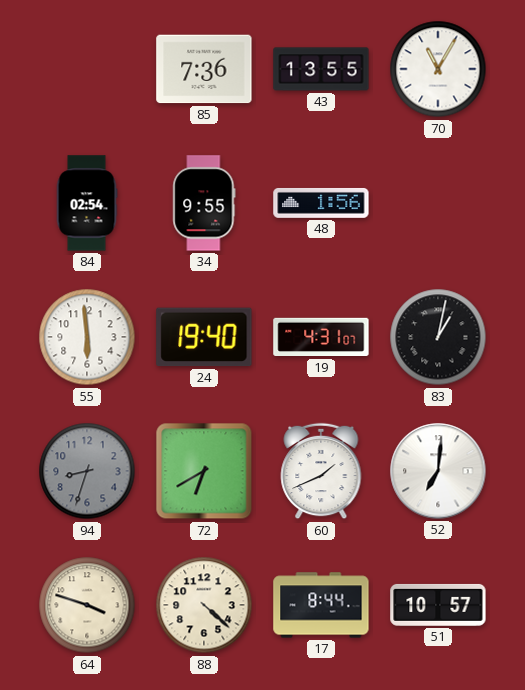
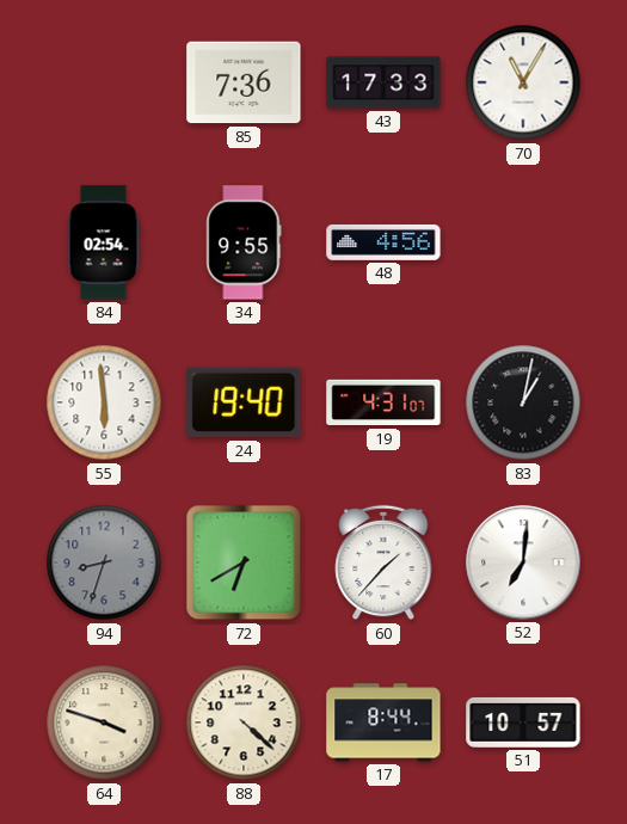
43: 13:55 -> 17:33
48: 1:56 -> 4:56
60: 1:41 -> 1:37
